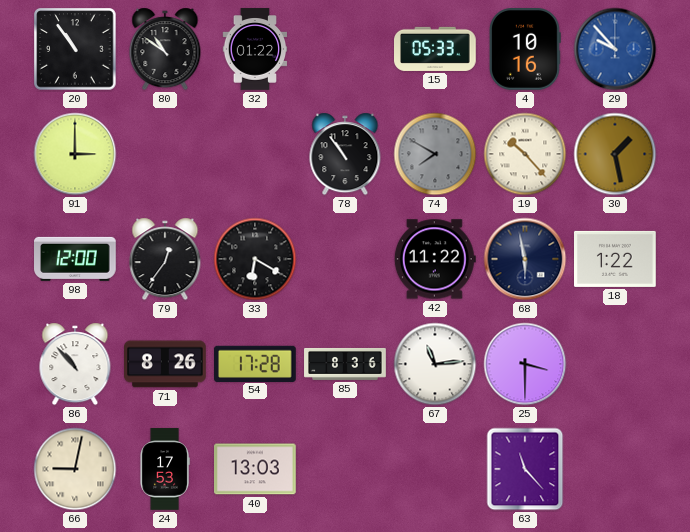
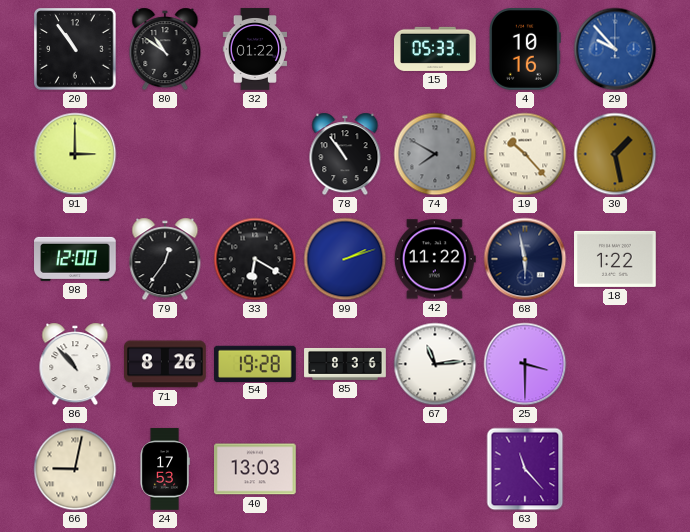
99: none -> 2:12
54: 17:28 -> 19:28
